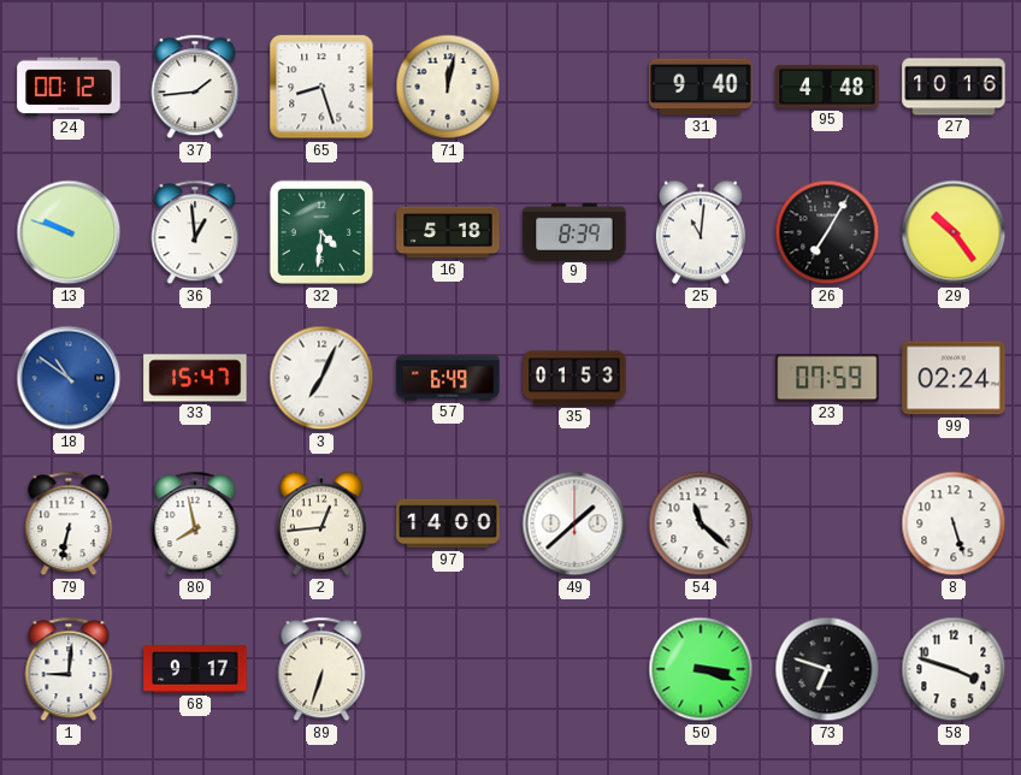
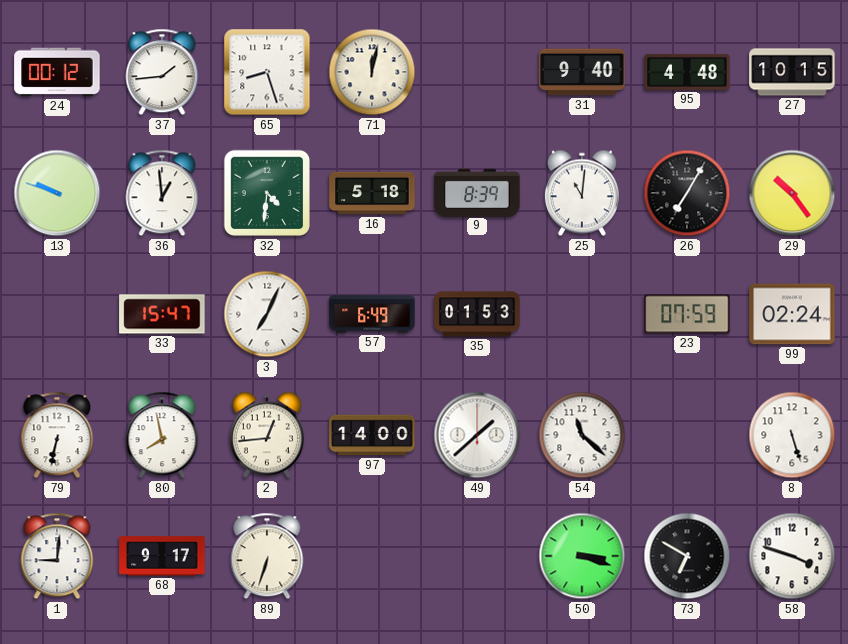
27: 10:16 -> 10:15
18: 10:51 -> none
73: 6:48 -> 6:50
